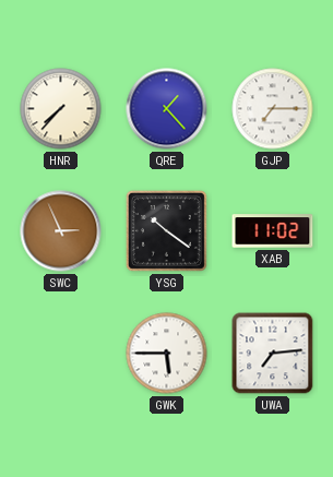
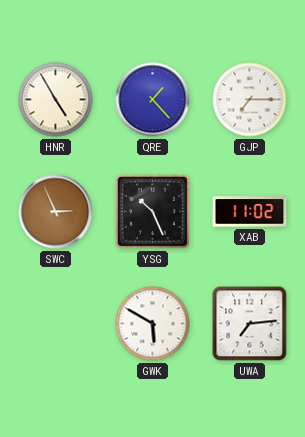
HNR: 7:37 -> 4:55
YSG: 10:21 -> 10:26
GWK: 5:45 -> 5:50
